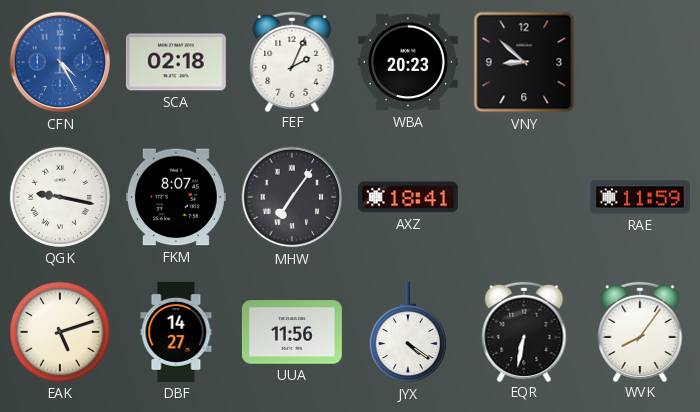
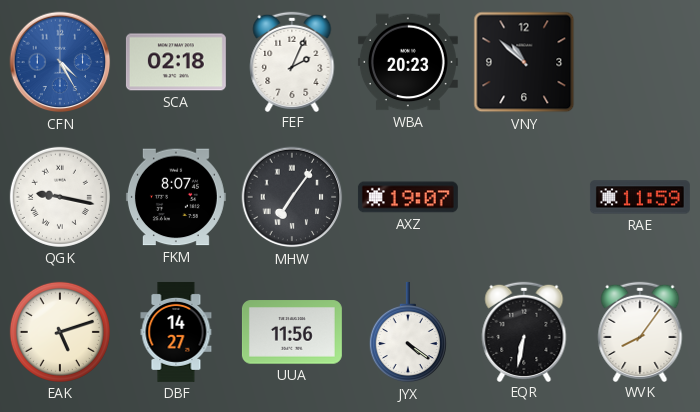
VNY: 8:52 -> 10:52
AXZ: 18:41 -> 19:07
